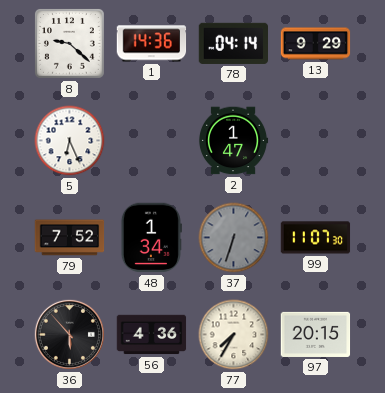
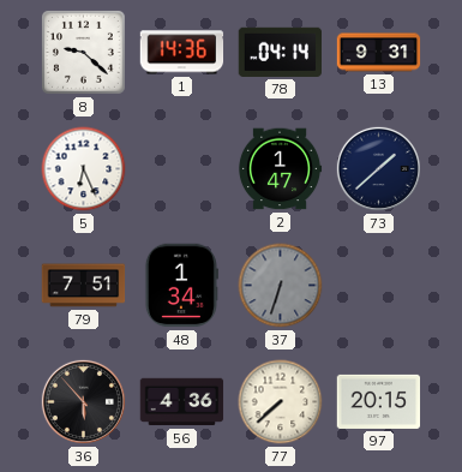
13: 9:29 -> 9:31
73: none -> 1:38
79: 7:52 -> 7:51
99: 11:07 -> none
77: 7:35 -> 7:38
